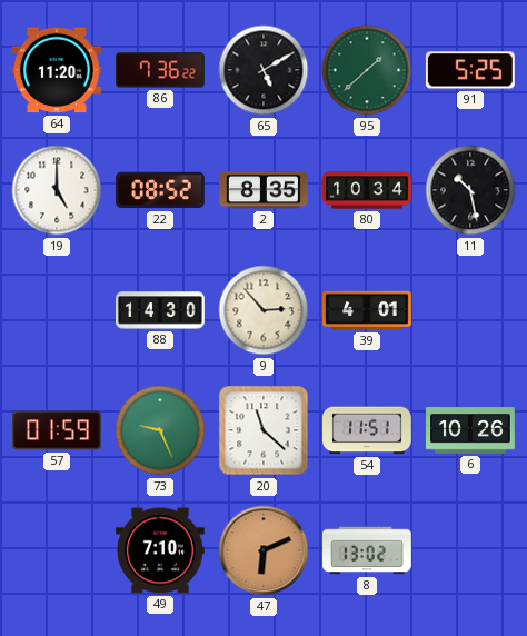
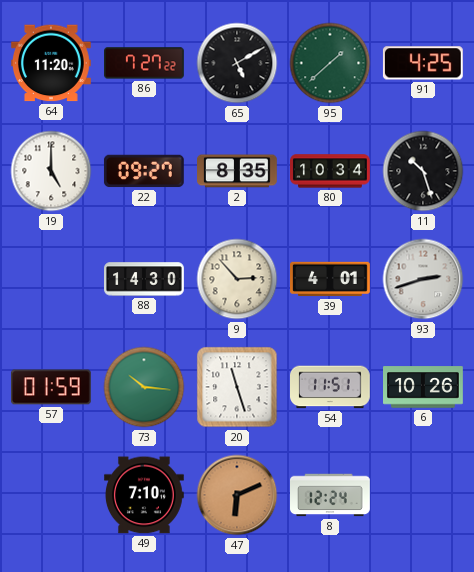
86: 7:36 -> 7:27
91: 5:25 -> 4:25
22: 08:52 -> 09:27
11: 10:28 -> 10:27
93: none -> 2:42
73: 9:26 -> 10:16
20: 11:22 -> 11:27
8: 13:02 -> 12:24
